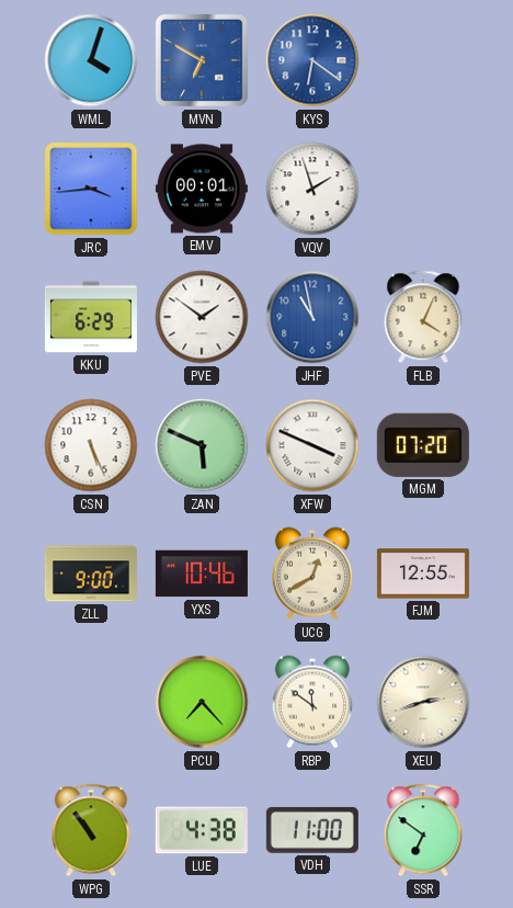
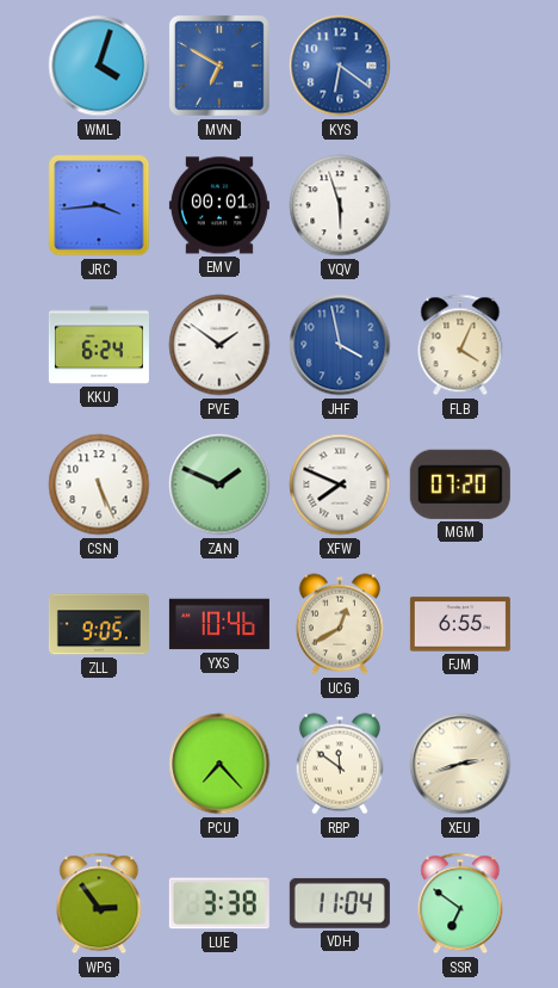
VQV: 1:57 -> 5:57
KKU: 6:29 -> 6:24
JHF: 10:58 -> 3:58
ZAN: 5:49 -> 1:49
XFW: 3:49 -> 7:49
ZLL: 9:00 -> 9:05
FJM: 12:55 -> 6:55
WPG: 10:54 -> 2:54
LUE: 4:38 -> 3:38
VDH: 11:00 -> 11:04
